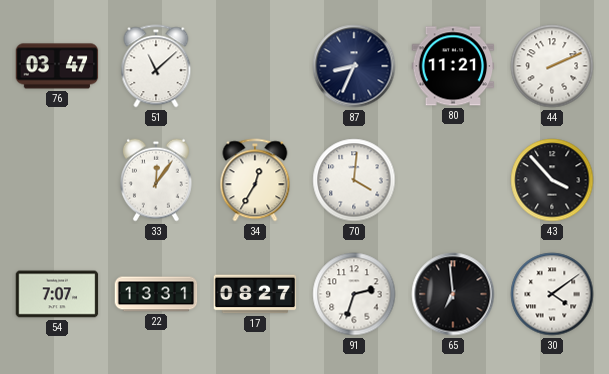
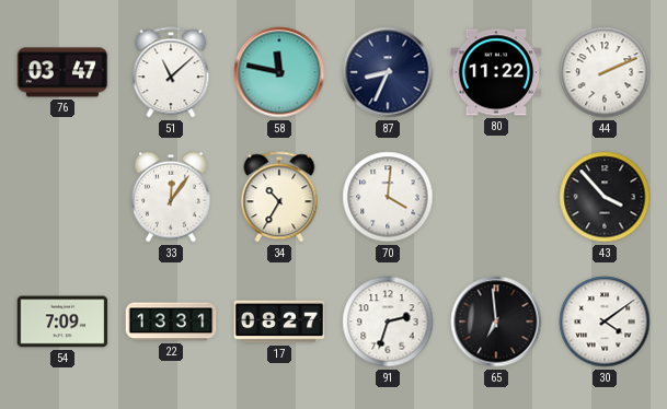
58: none -> 11:47
80: 11:21 -> 11:22
34: 12:35 -> 10:35
54: 7:07 -> 7:09
